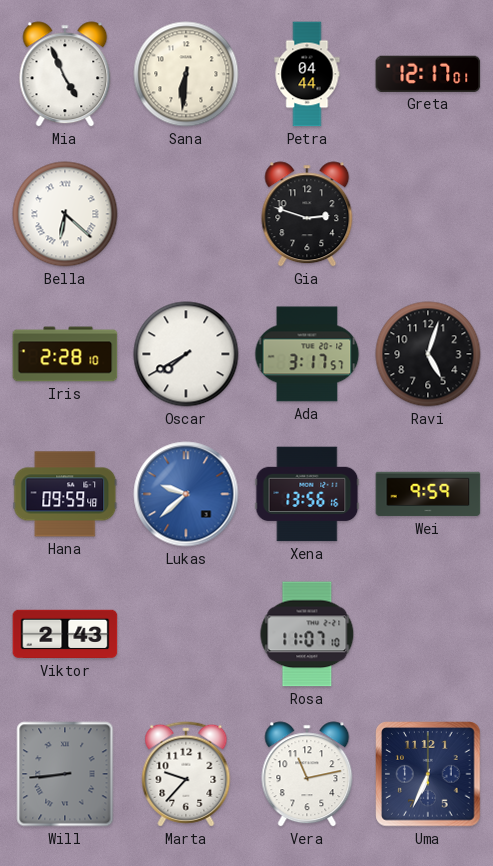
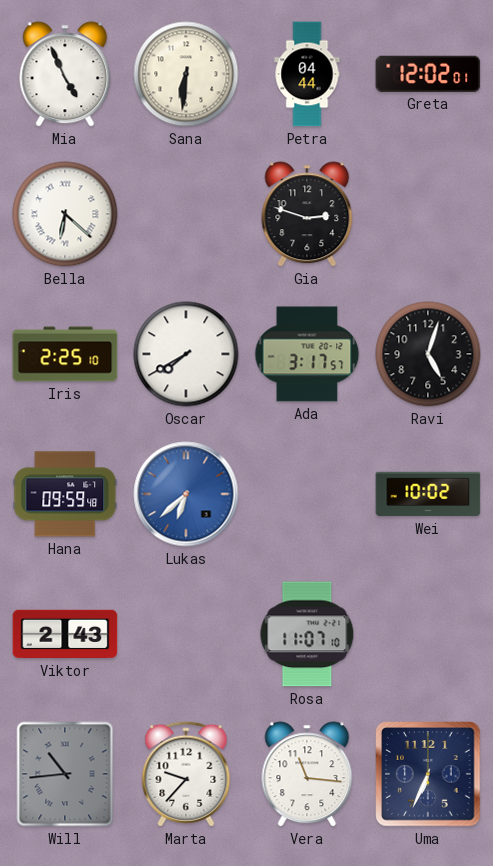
Greta: 12:17 -> 12:02
Iris: 2:28 -> 2:25
Lukas: 9:38 -> 6:38
Xena: 13:56 -> none
Wei: 9:59 -> 10:02
Will: 8:44 -> 10:44
Vera: 11:13 -> 11:16
